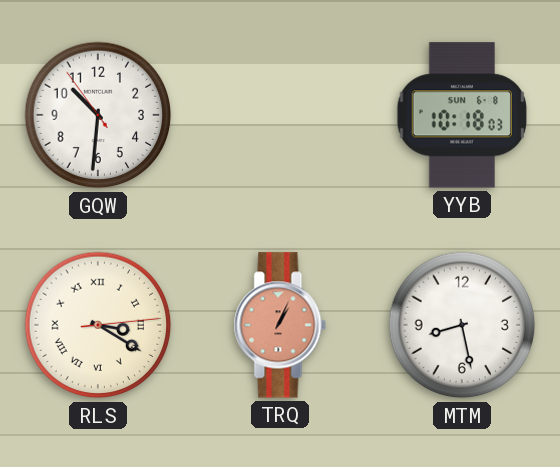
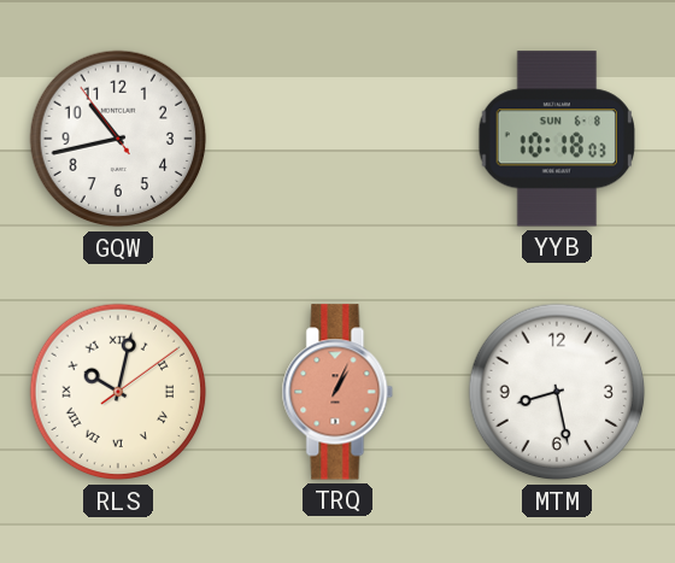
GQW: 10:30 -> 10:42
RLS: 3:20 -> 10:02
